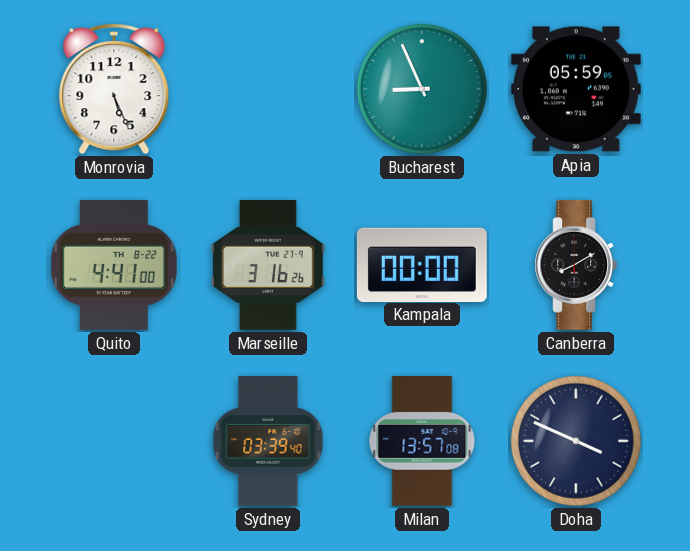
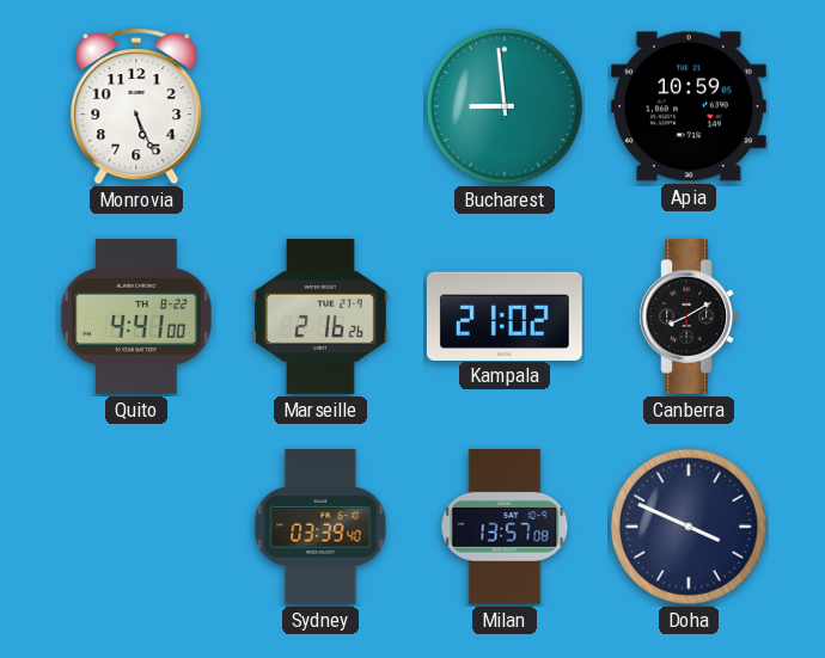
Bucharest: 8:56 -> 8:59
Apia: 05:59 -> 10:59
Marseille: 3:16 -> 2:16
Kampala: 00:00 -> 21:02
